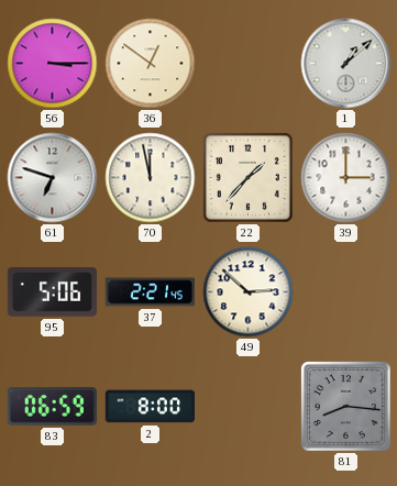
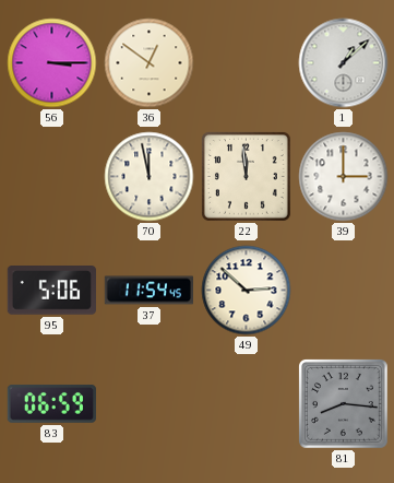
61: 6:48 -> none
22: 1:37 -> 11:59
37: 2:21 -> 11:54
2: 8:00 -> none
